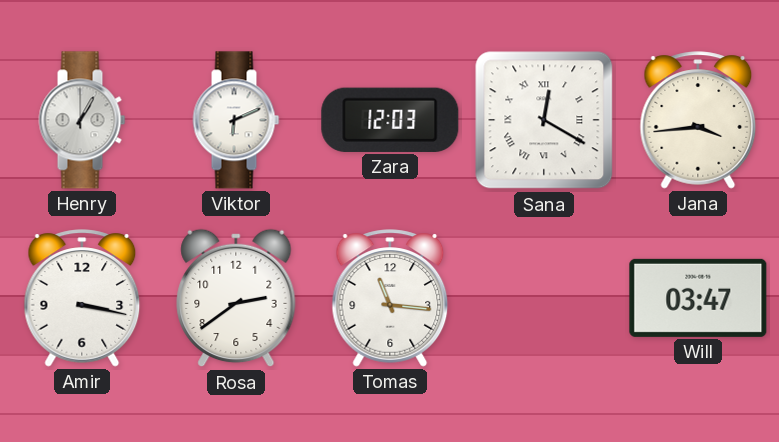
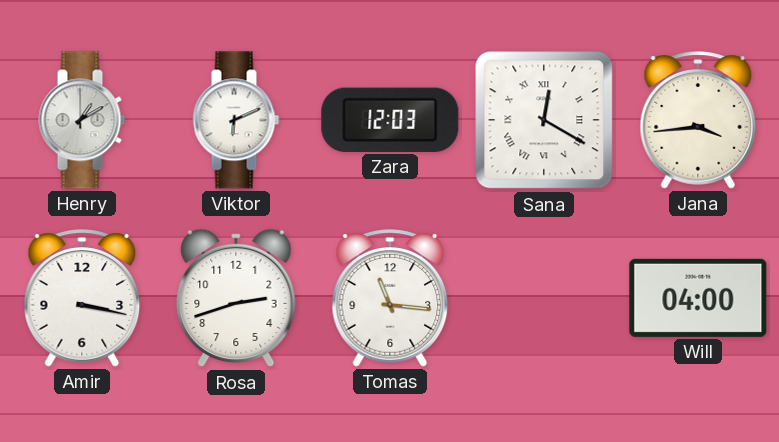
Henry: 1:05 -> 1:10
Rosa: 2:39 -> 2:42
Will: 03:47 -> 04:00
